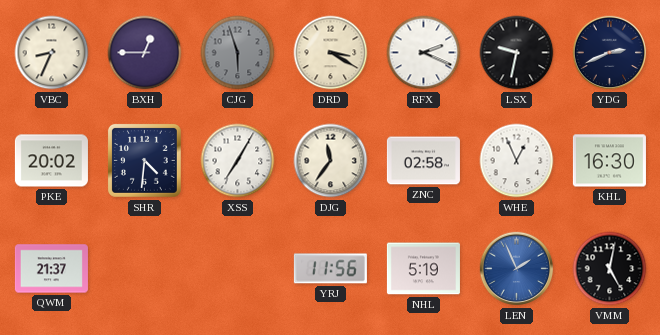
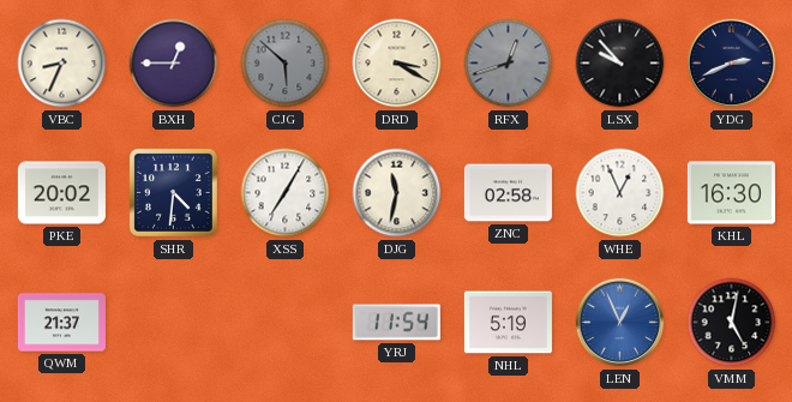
CJG: 5:57 -> 5:52
RFX: 2:19 -> 12:42
RFX dial: white -> grey
LSX: 9:32 -> 9:53
DJG: 11:36 -> 11:32
YRJ: 11:56 -> 11:54
LEN: 1:56 -> 12:56
